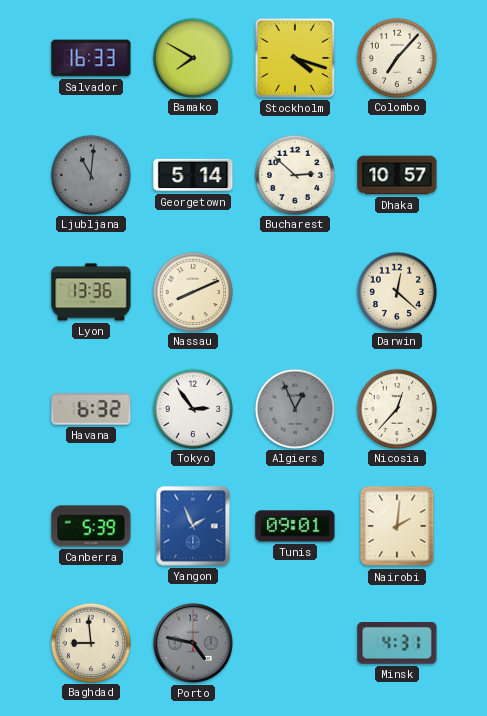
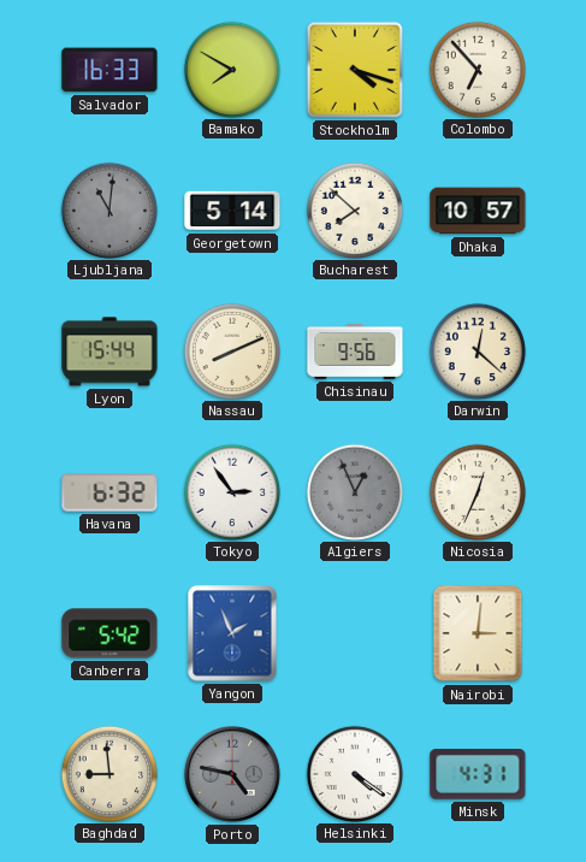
Colombo: 7:07 -> 6:53
Bucharest: 2:52 -> 7:52
Lyon: 13:36 -> 15:44
Chisinau: none -> 9:56
Nicosia: 12:37 -> 12:34
Canberra: 5:39 -> 5:42
Tunis: 09:01 -> none
Nairobi: 2:01 -> 3:01
Helsinki: none -> 4:21
